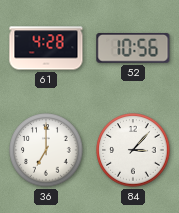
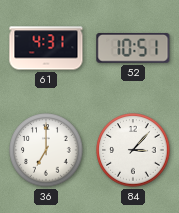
61: 4:28 -> 4:31
52: 10:56 -> 10:51
